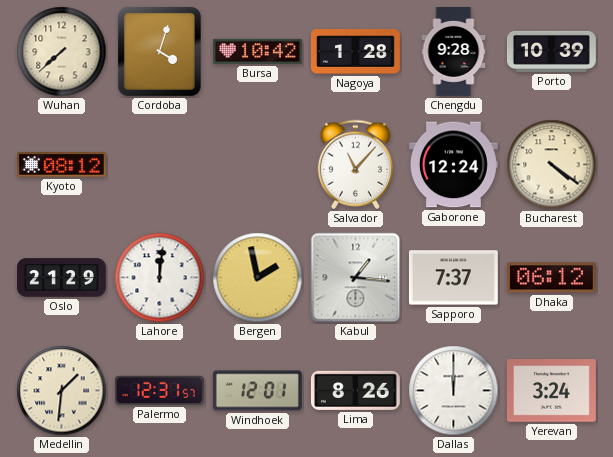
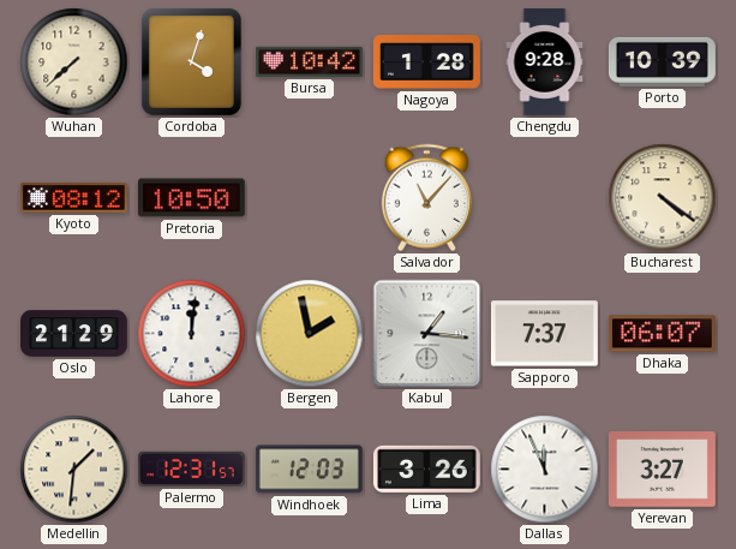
Pretoria: none -> 10:50
Gaborone: 12:24 -> none
Dhaka: 06:12 -> 06:07
Windhoek: 12:01 -> 12:03
Lima: 8:26 -> 3:26
Dallas: 12:00 -> 11:56
Yerevan: 3:24 -> 3:27
